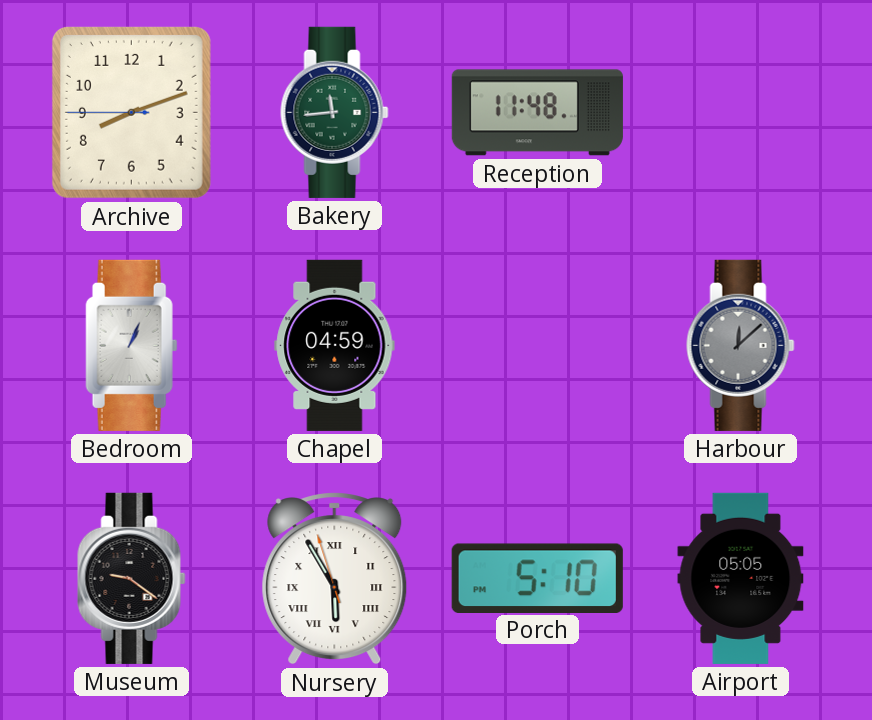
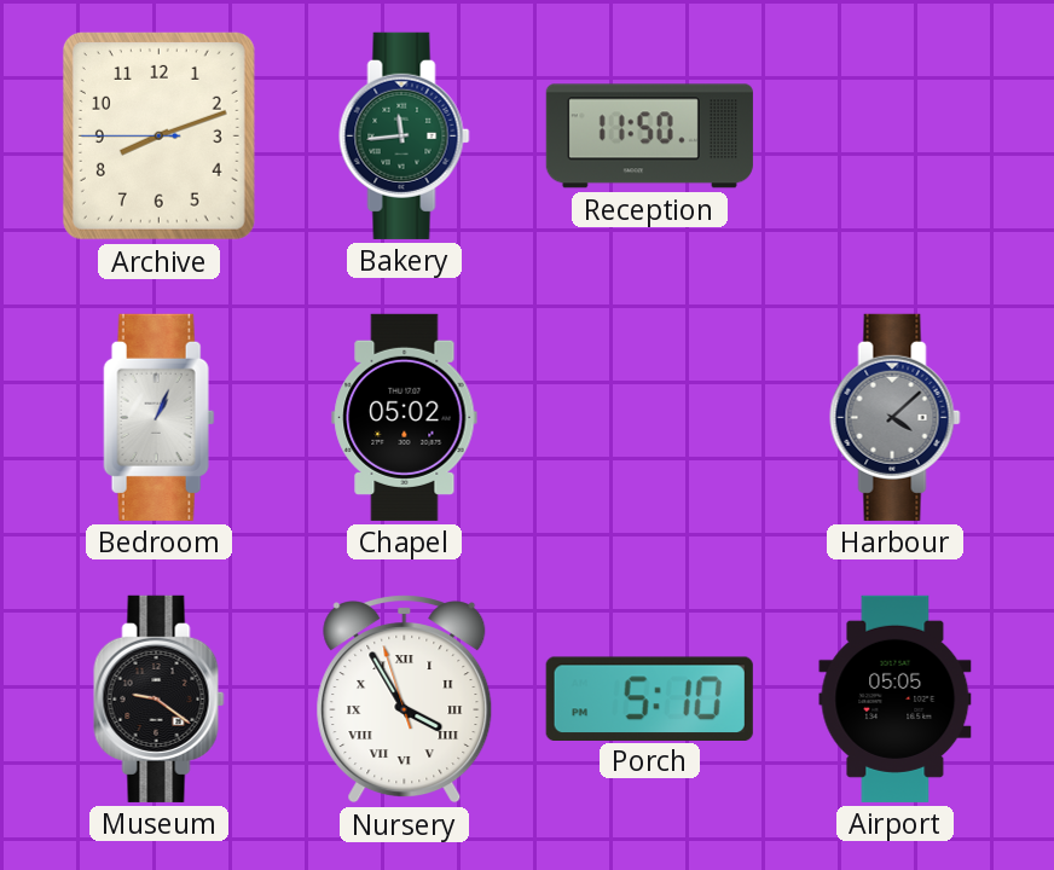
Reception: 11:48 -> 11:50
Chapel: 04:59 -> 05:02
Harbour: 12:08 -> 4:08
Nursery: 5:54 -> 3:54
